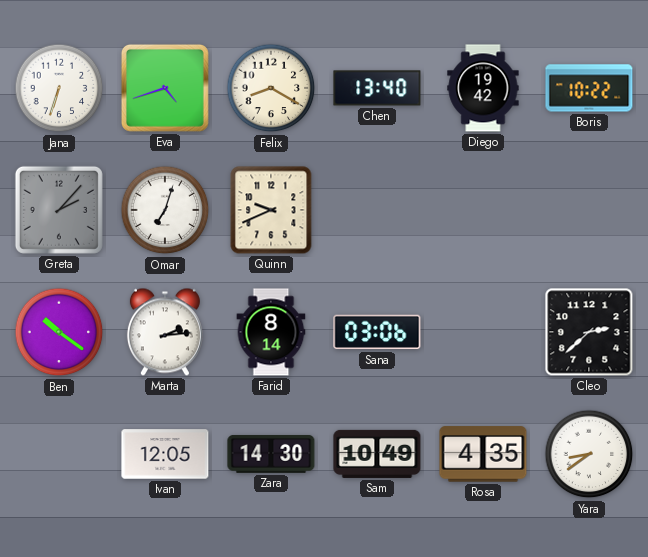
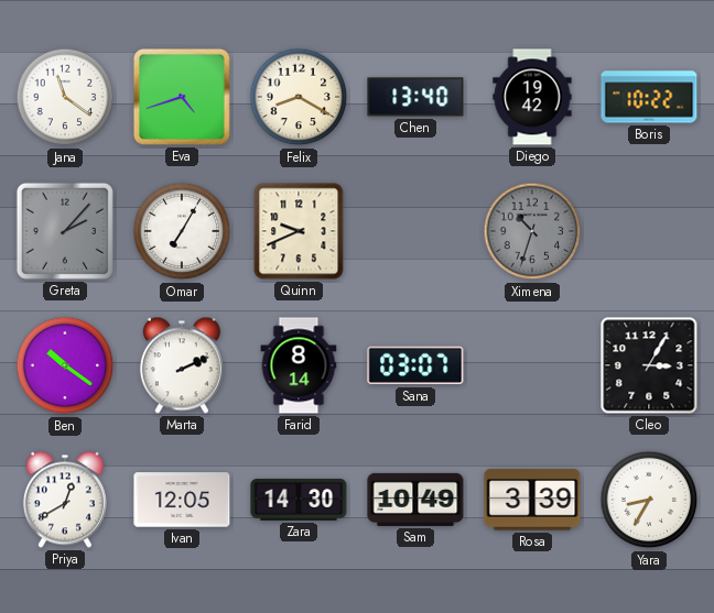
Jana: 6:33 -> 11:21
Omar: 7:03 -> 7:05
Ximena: none -> 10:33
Marta: 2:14 -> 2:11
Sana: 03:06 -> 03:07
Cleo: 2:38 -> 3:05
Priya: none -> 12:40
Rosa: 4:35 -> 3:39
Yara: 8:39 -> 8:35
